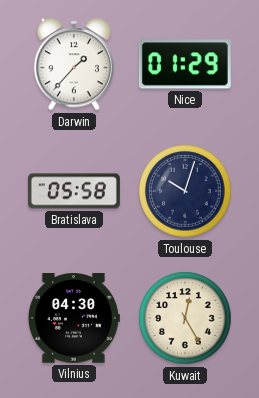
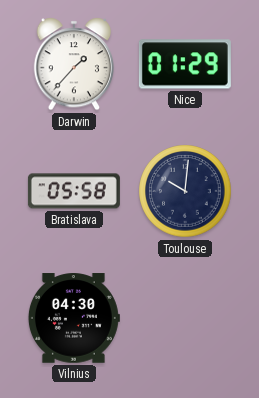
Toulouse: 10:03 -> 10:01
Kuwait: 12:25 -> none
